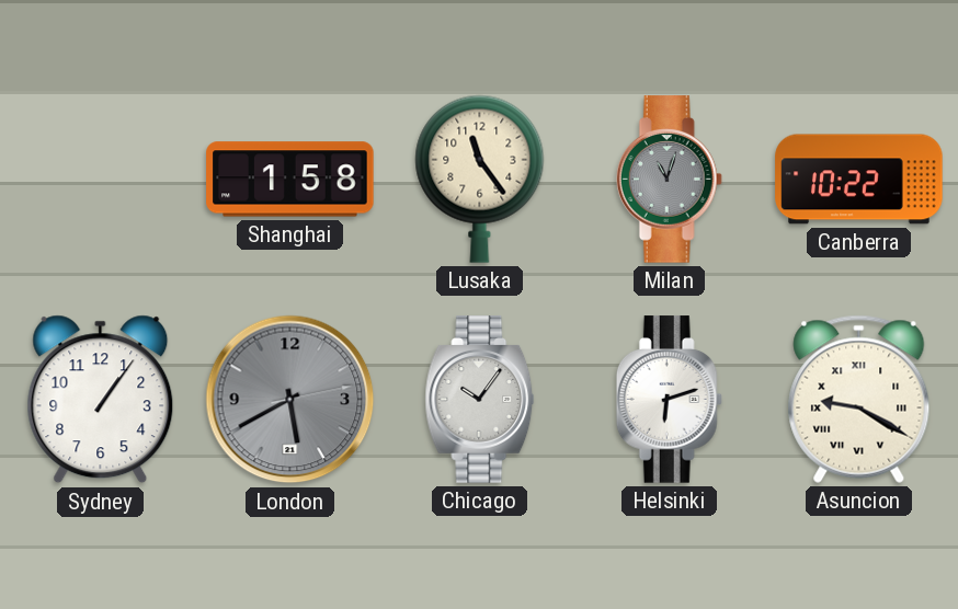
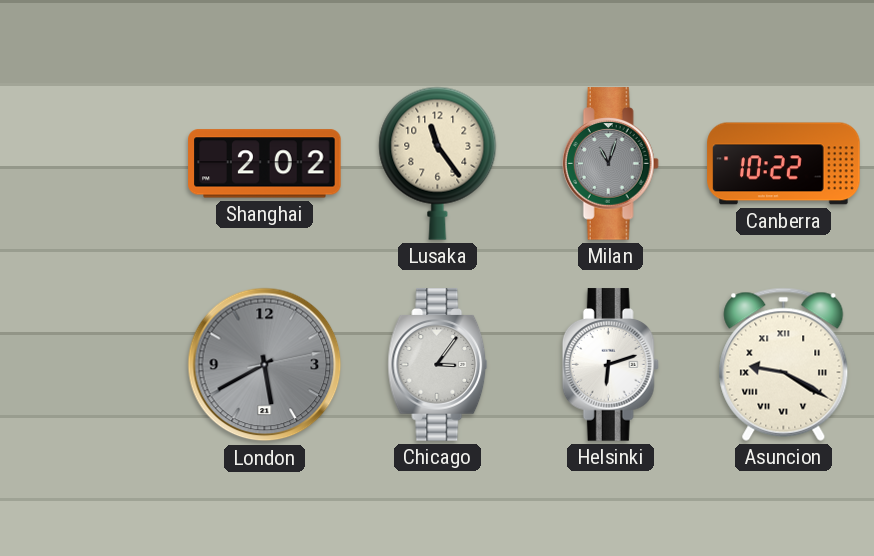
Shanghai: 1:58 -> 2:02
Sydney: 1:06 -> none
Chicago: 10:06 -> 3:06
